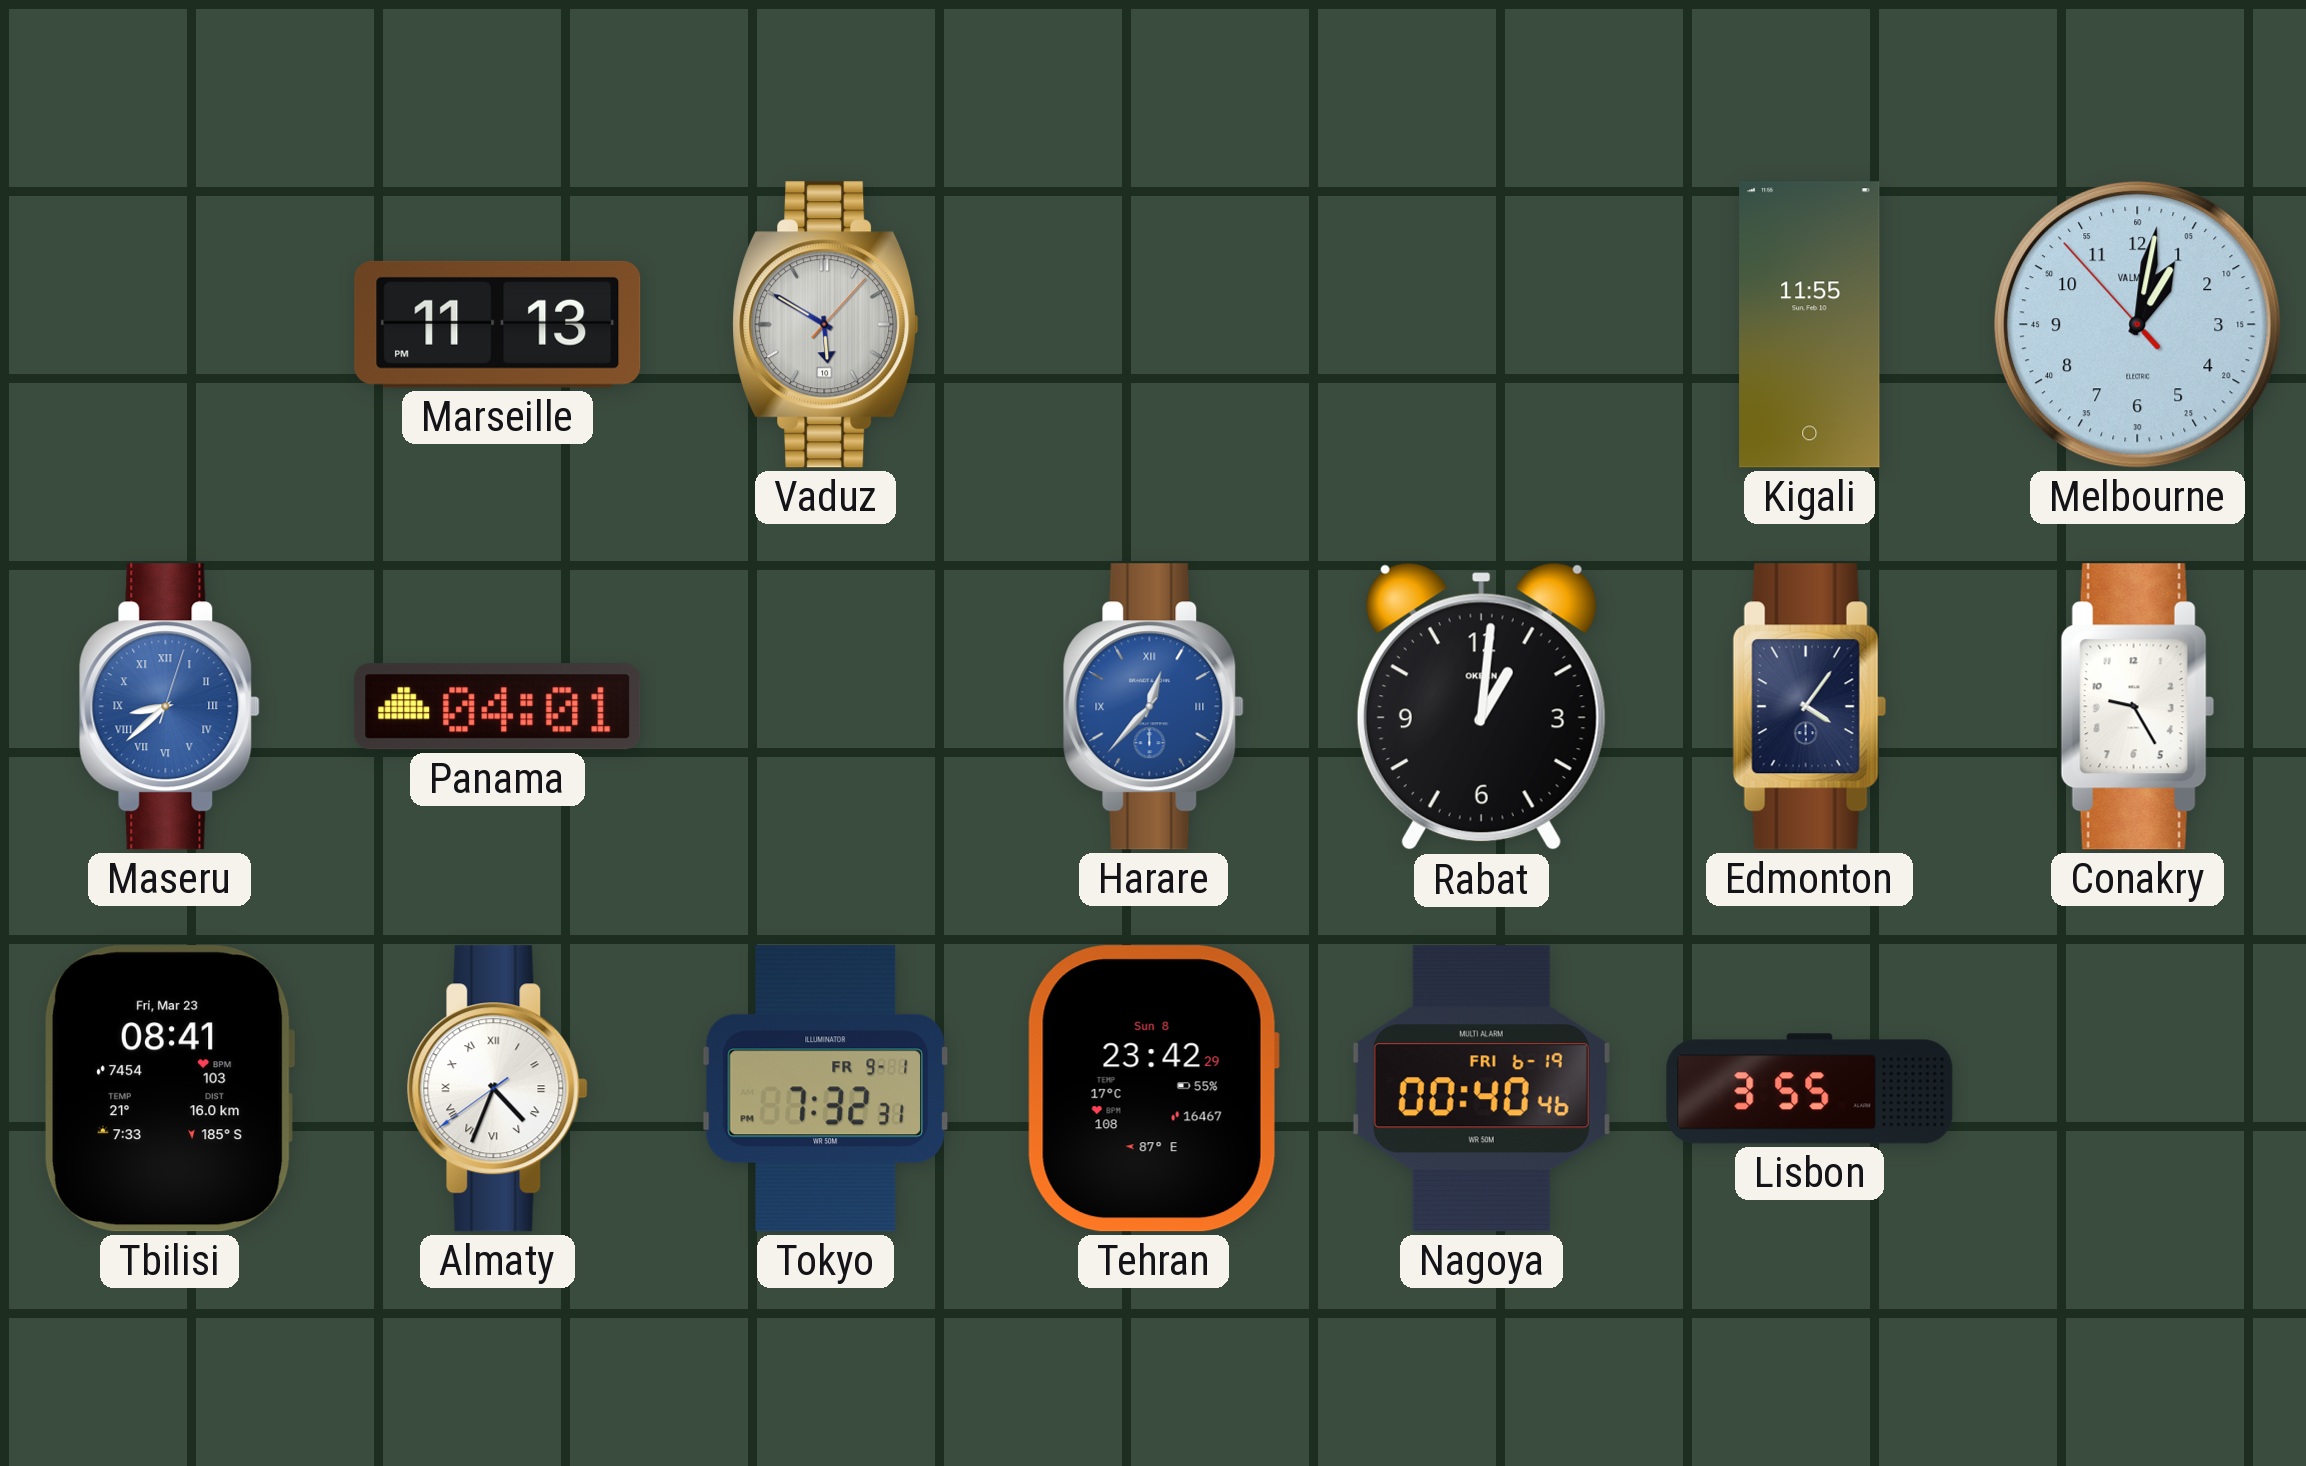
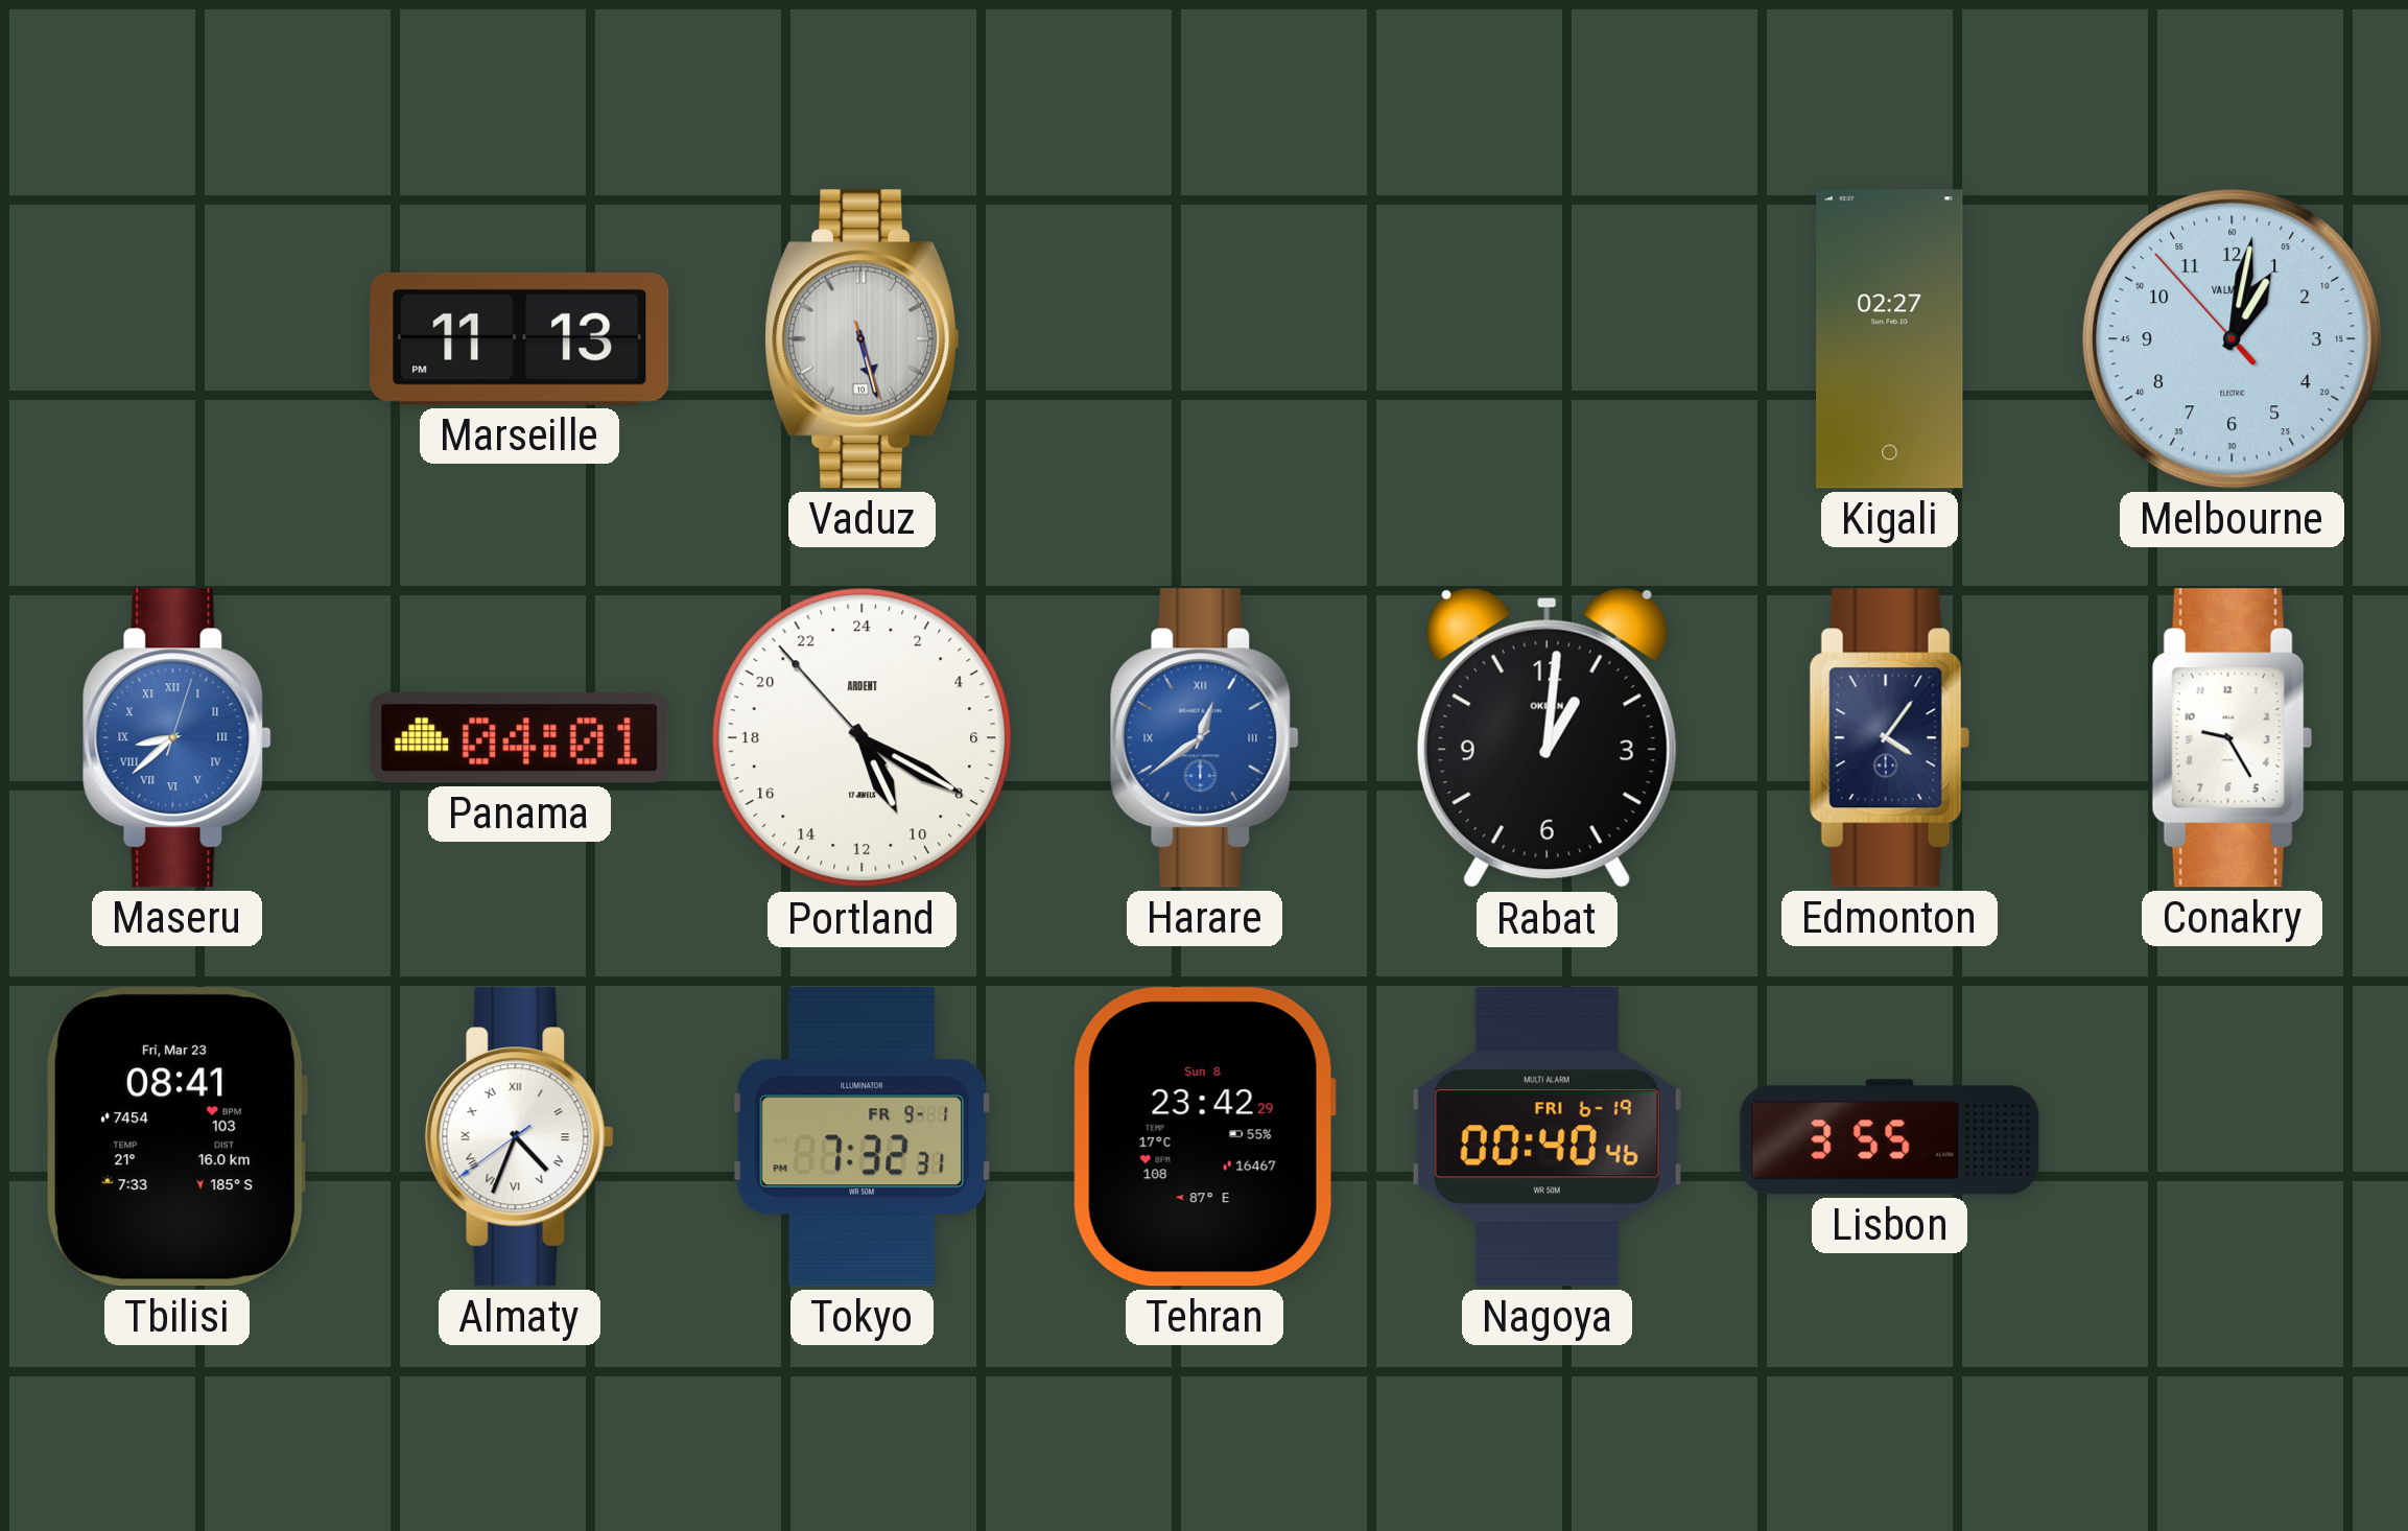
Vaduz: 5:50 -> 5:27
Kigali: 11:55 -> 02:27
Portland: none -> 10:19
Harare: 12:37 -> 12:39
